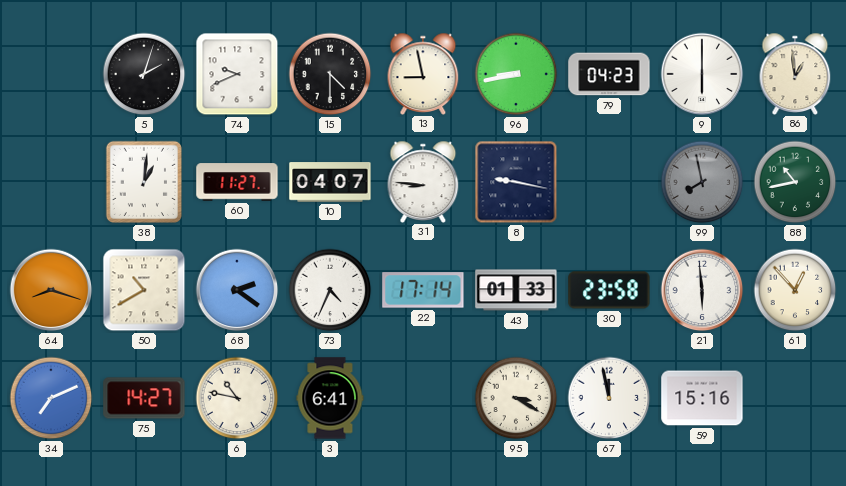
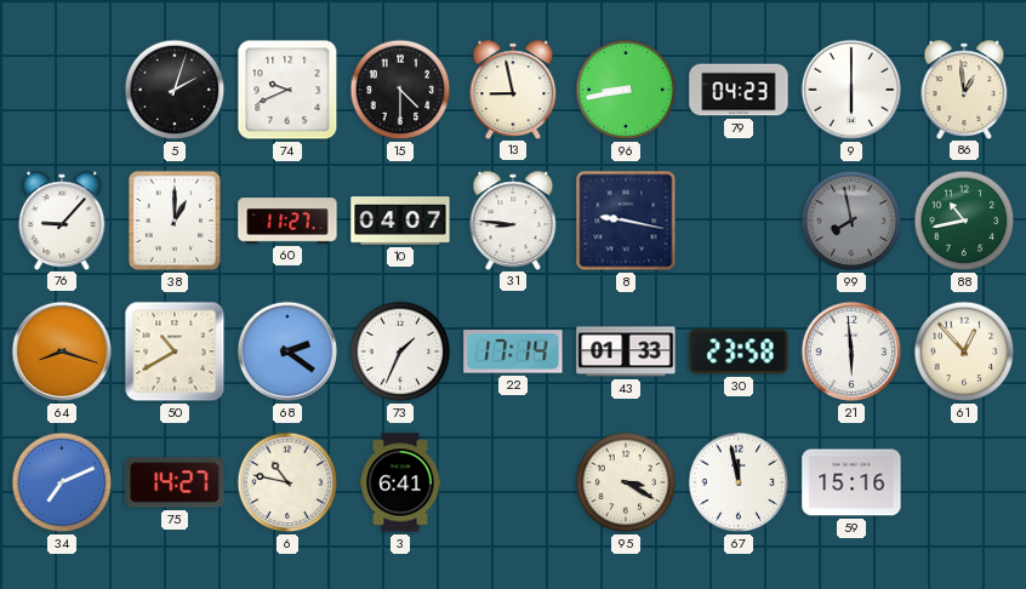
76: none -> 9:07
38: 1:01 -> 1:00
73: 4:34 -> 1:34
